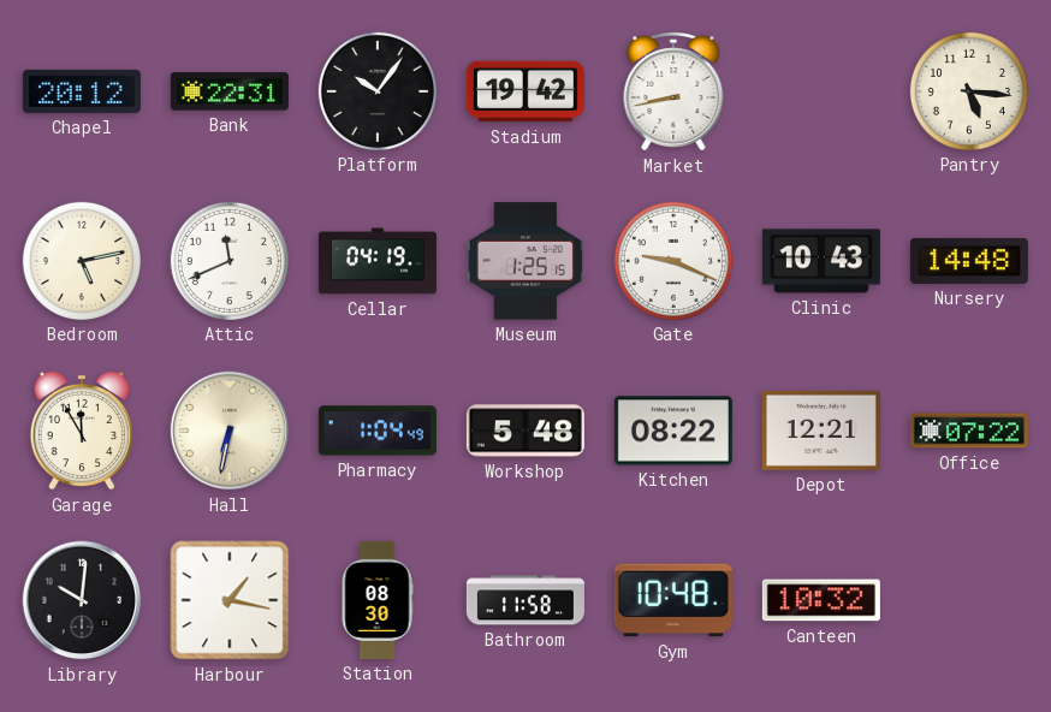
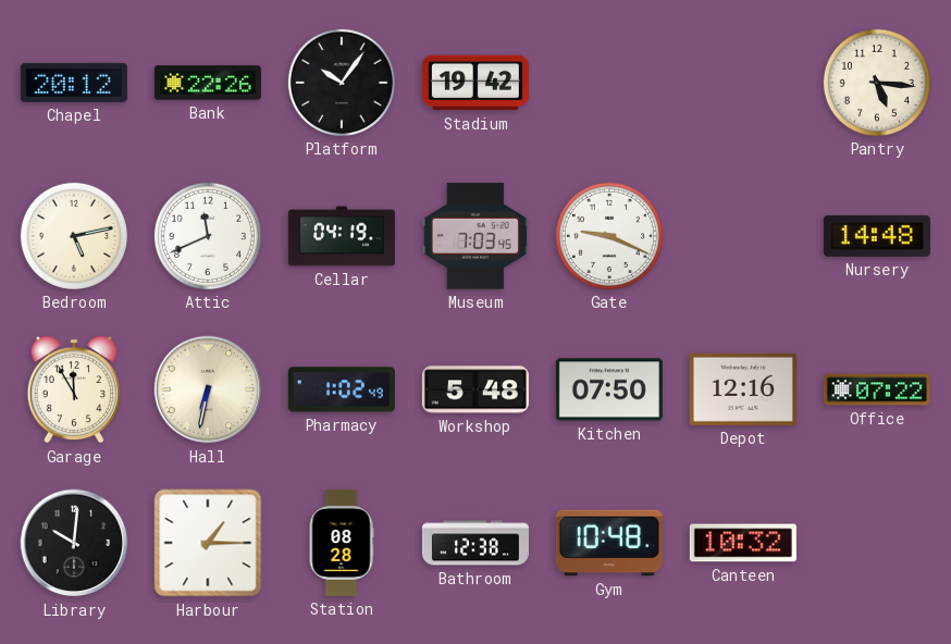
Bank: 22:31 -> 22:26
Market: 8:43 -> none
Museum: 1:25 -> 7:03
Clinic: 10:43 -> none
Pharmacy: 1:04 -> 1:02
Kitchen: 08:22 -> 07:50
Depot: 12:21 -> 12:16
Harbour: 1:17 -> 1:15
Station: 08:30 -> 08:28
Bathroom: 11:58 -> 12:38
